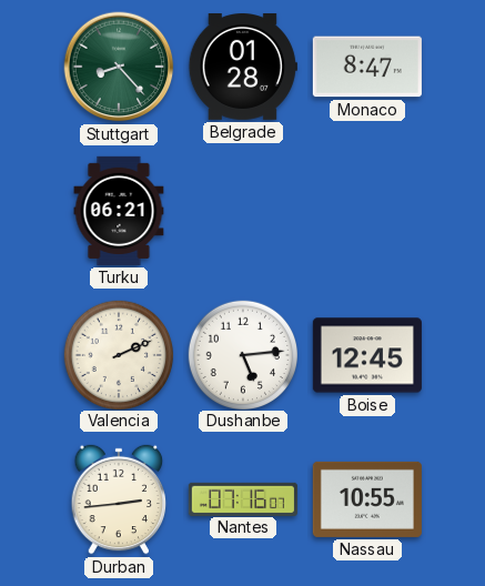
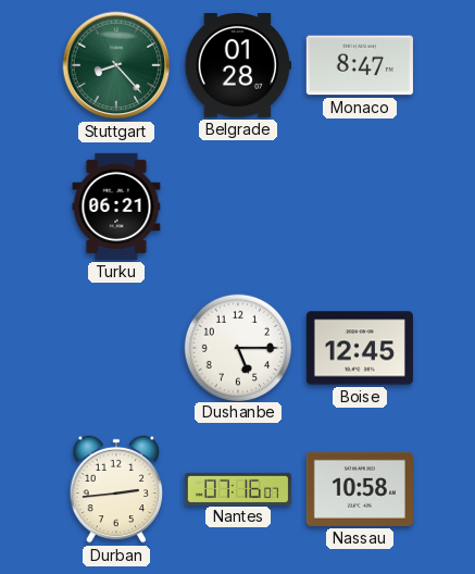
Valencia: 2:11 -> none
Dushanbe: 5:14 -> 5:15
Nassau: 10:55 -> 10:58
